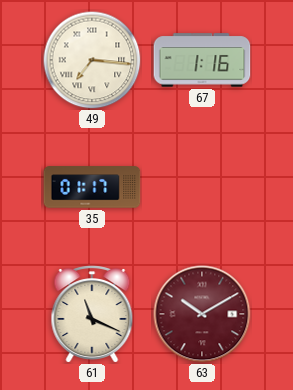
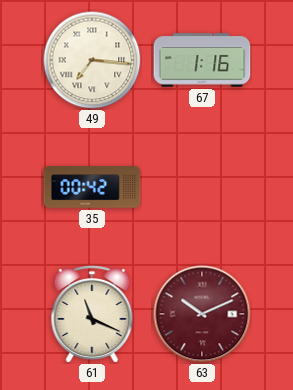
35: 01:17 -> 00:42
63: 10:10 -> 10:11
